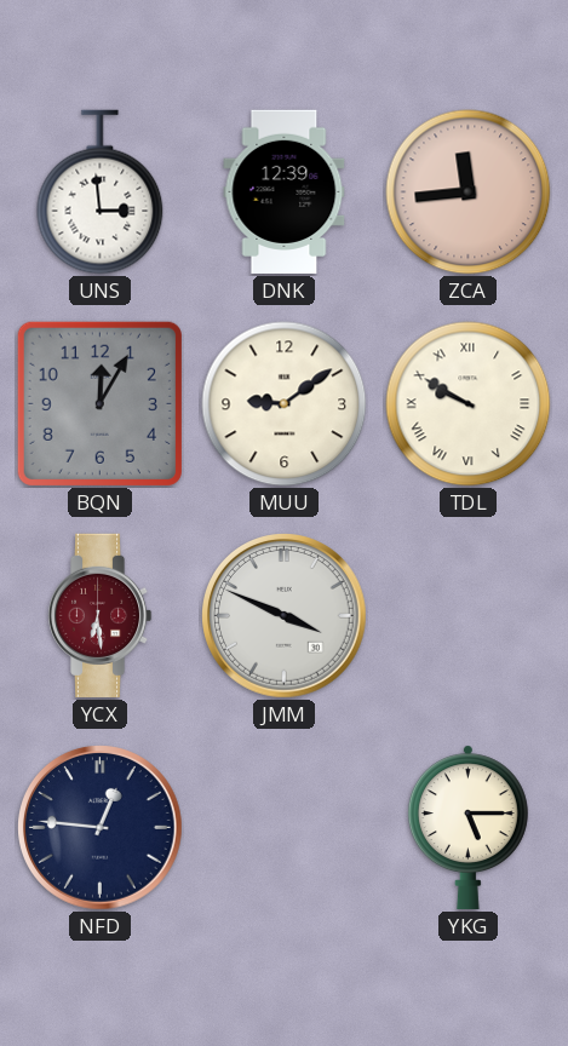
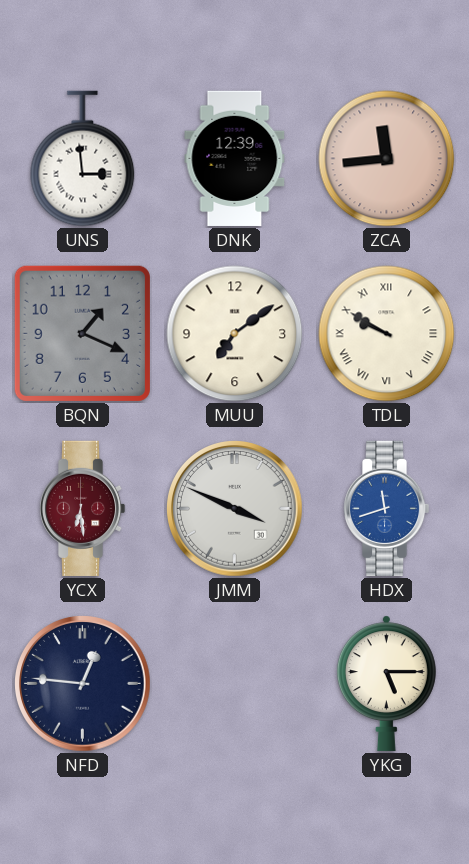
BQN: 12:05 -> 1:19
MUU: 9:09 -> 7:09
HDX: none -> 11:42
